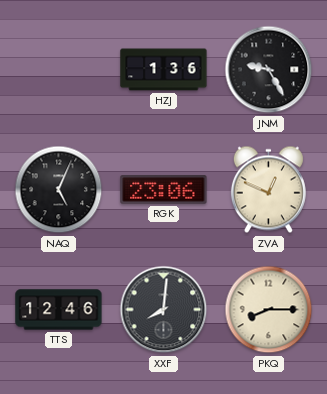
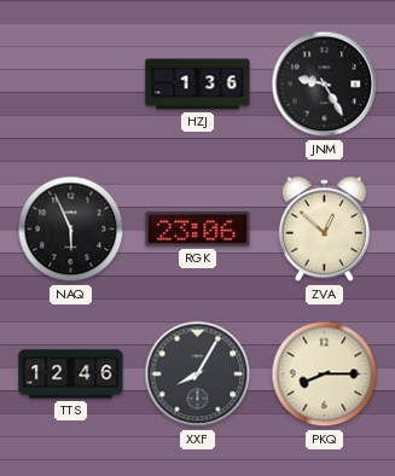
NAQ: 5:04 -> 5:56
ZVA: 12:49 -> 12:52
XXF: 8:01 -> 8:05
